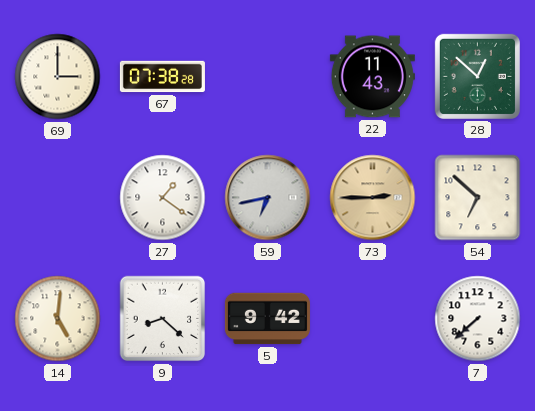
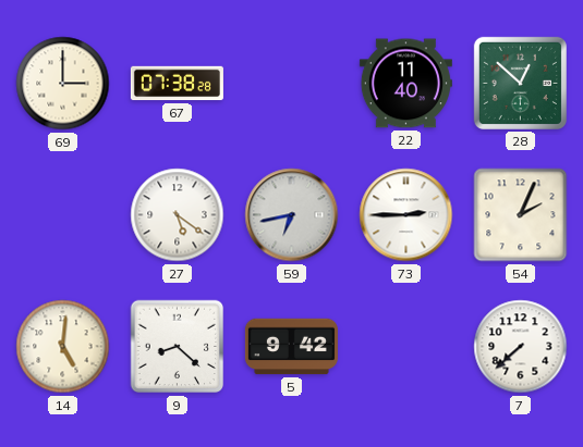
22: 11:43 -> 11:40
27: 1:21 -> 5:21
73 dial: champagne -> white
54: 6:52 -> 2:04
